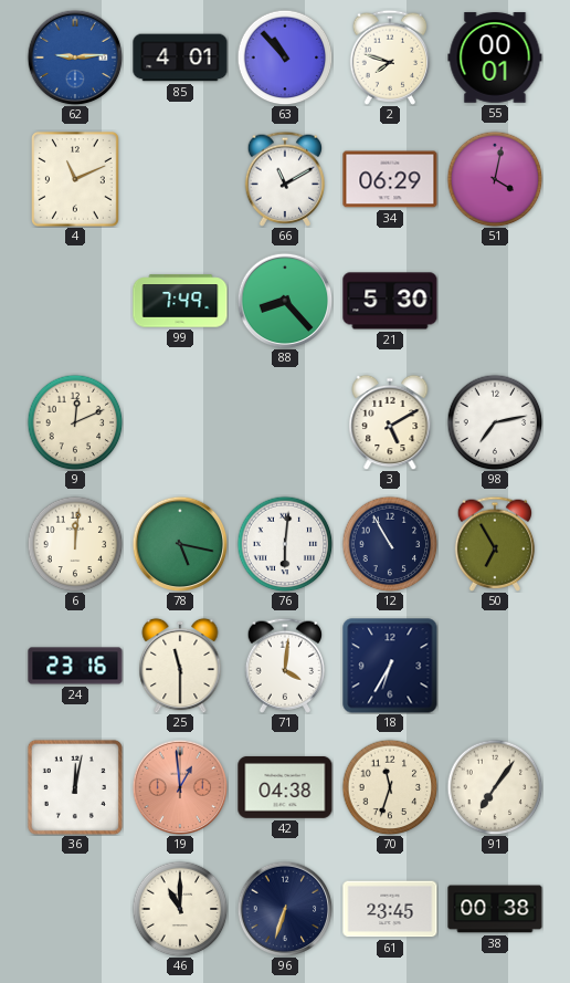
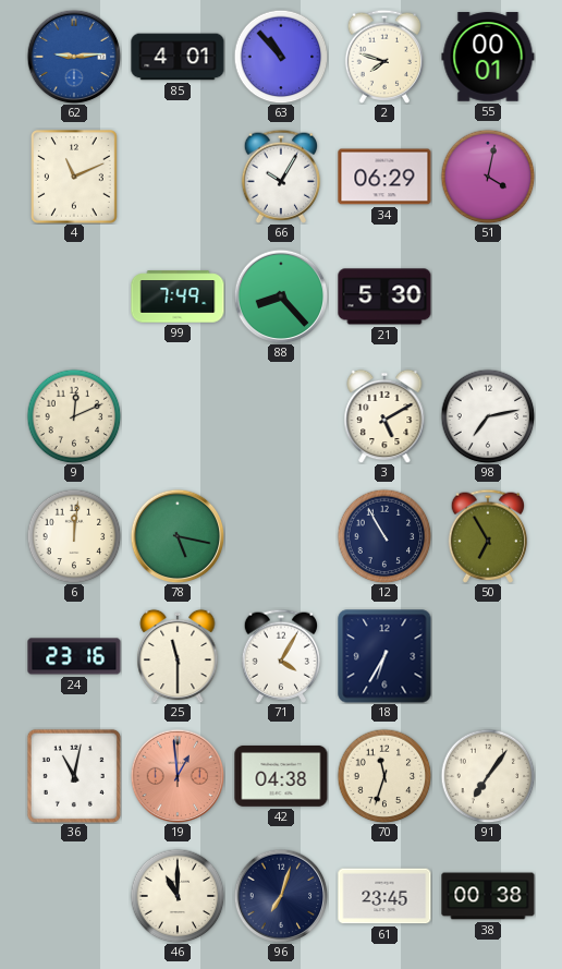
66: 11:10 -> 10:05
76: 6:01 -> none
71: 4:01 -> 4:05
36: 12:02 -> 11:02
96: 6:33 -> 7:03
